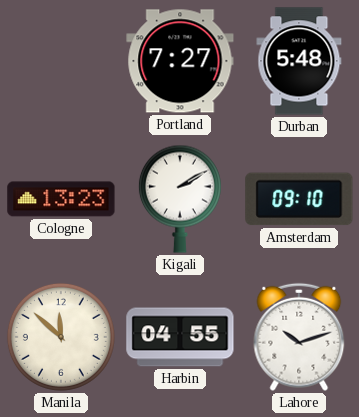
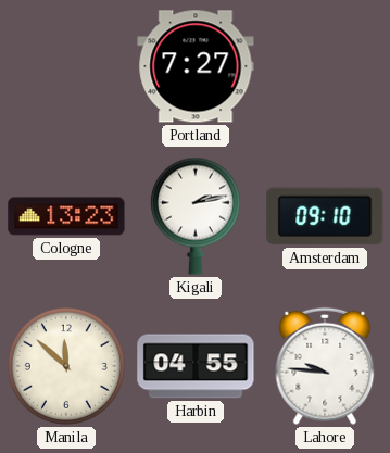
Durban: 5:48 -> none
Kigali: 2:10 -> 2:13
Lahore: 10:12 -> 9:46
